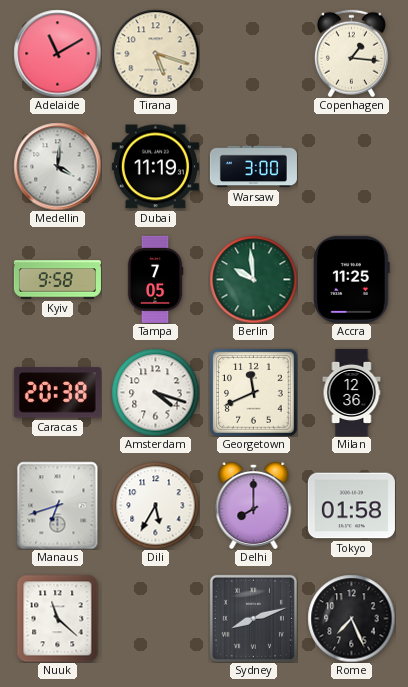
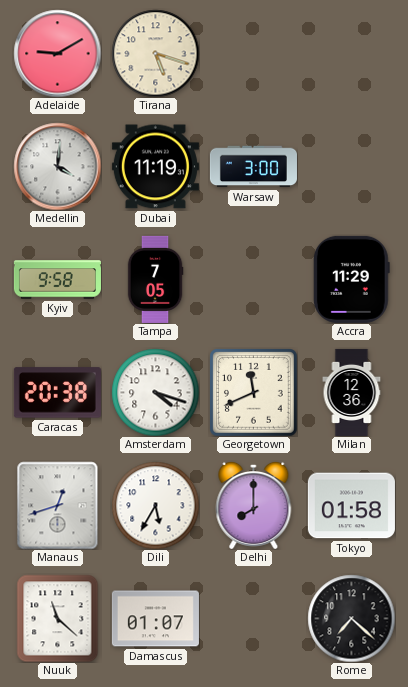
Adelaide: 11:10 -> 9:10
Copenhagen: 1:16 -> none
Berlin: 9:59 -> none
Accra: 11:25 -> 11:29
Manaus: 6:42 -> 12:42
Damascus: none -> 01:07
Sydney: 8:12 -> none
Rome: 7:26 -> 7:22
